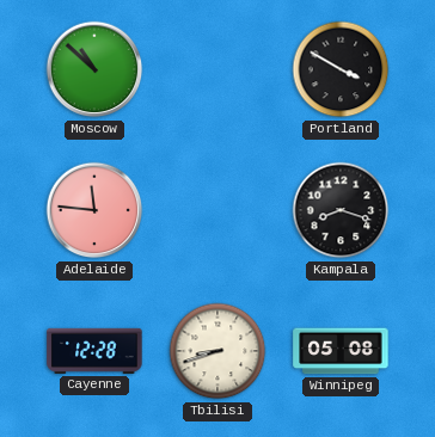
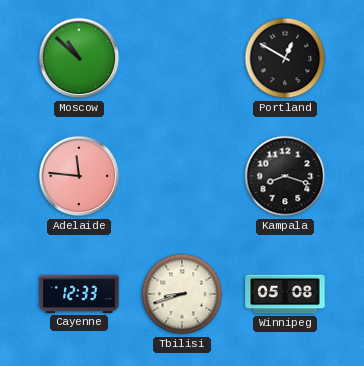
Portland: 3:50 -> 12:50
Cayenne: 12:28 -> 12:33
